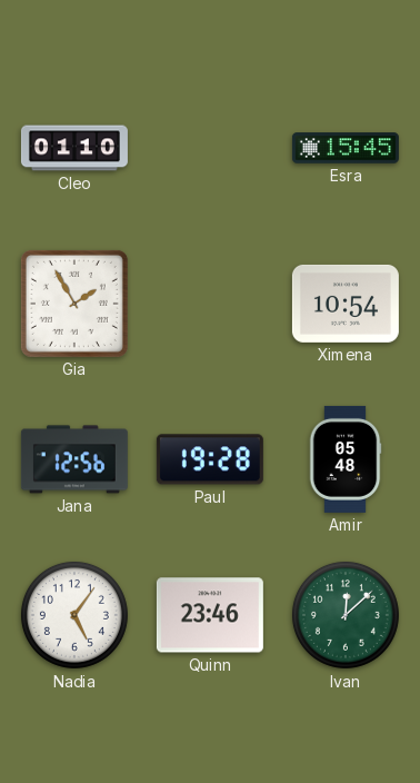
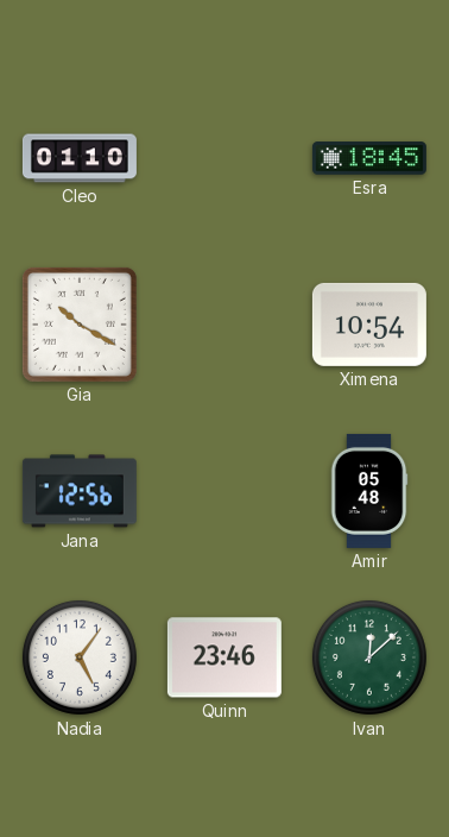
Esra: 15:45 -> 18:45
Gia: 1:55 -> 10:20
Paul: 19:28 -> none
